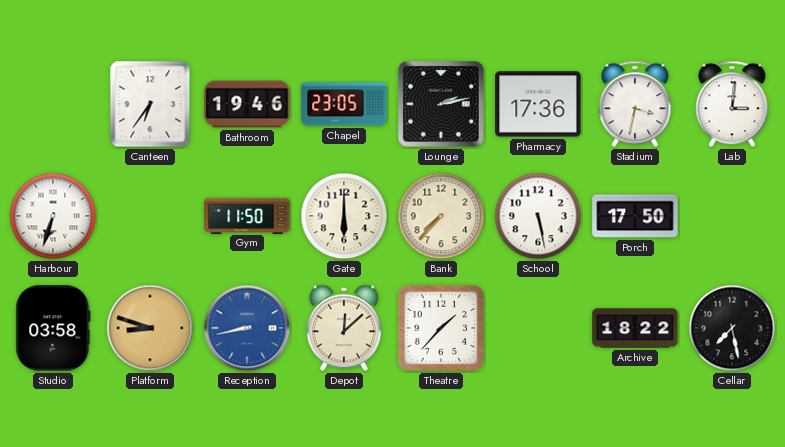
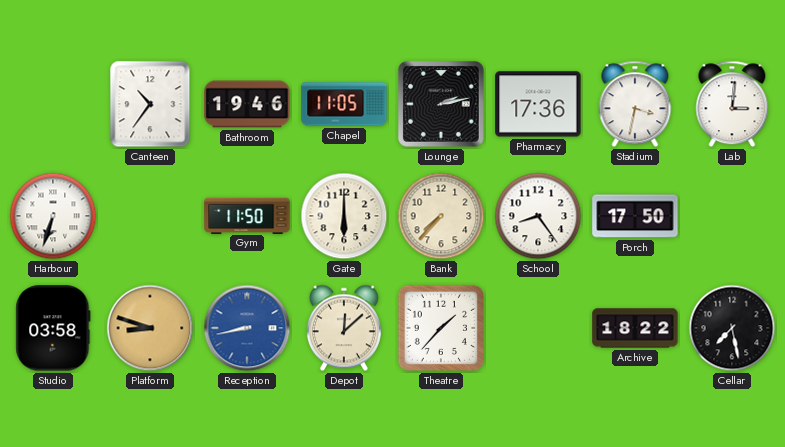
Canteen: 6:36 -> 10:36
Chapel: 23:05 -> 11:05
School: 5:28 -> 8:24
